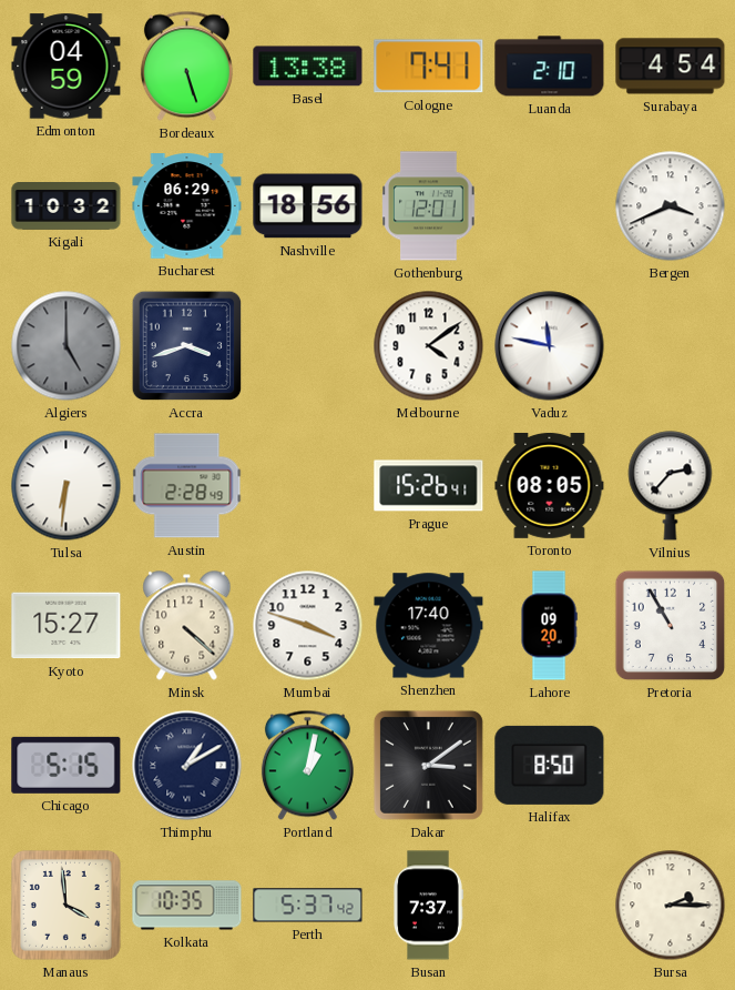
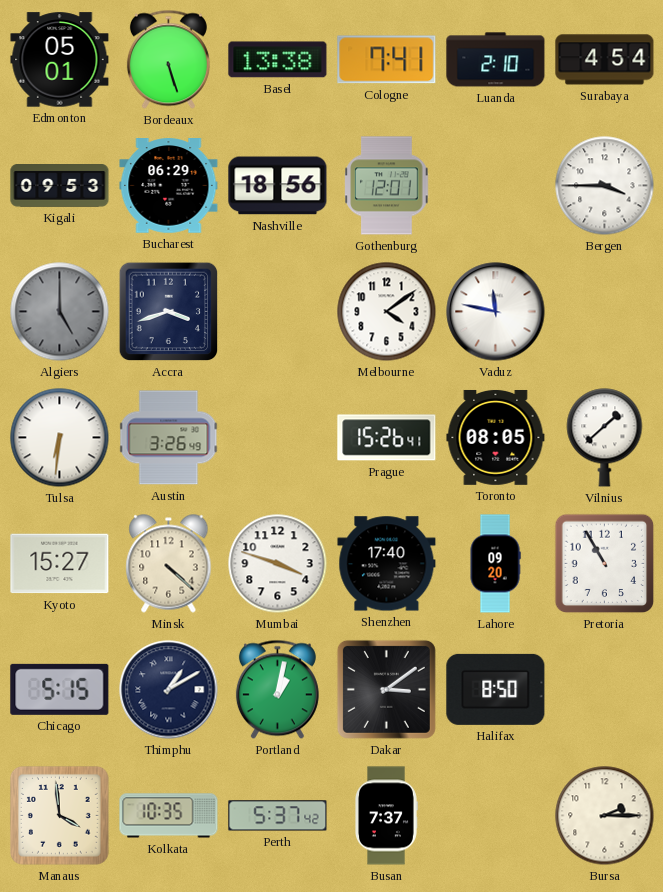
Edmonton: 04:59 -> 05:01
Kigali: 10:32 -> 09:53
Bergen: 3:41 -> 3:45
Austin: 2:28 -> 3:26
Vilnius: 2:37 -> 1:38
